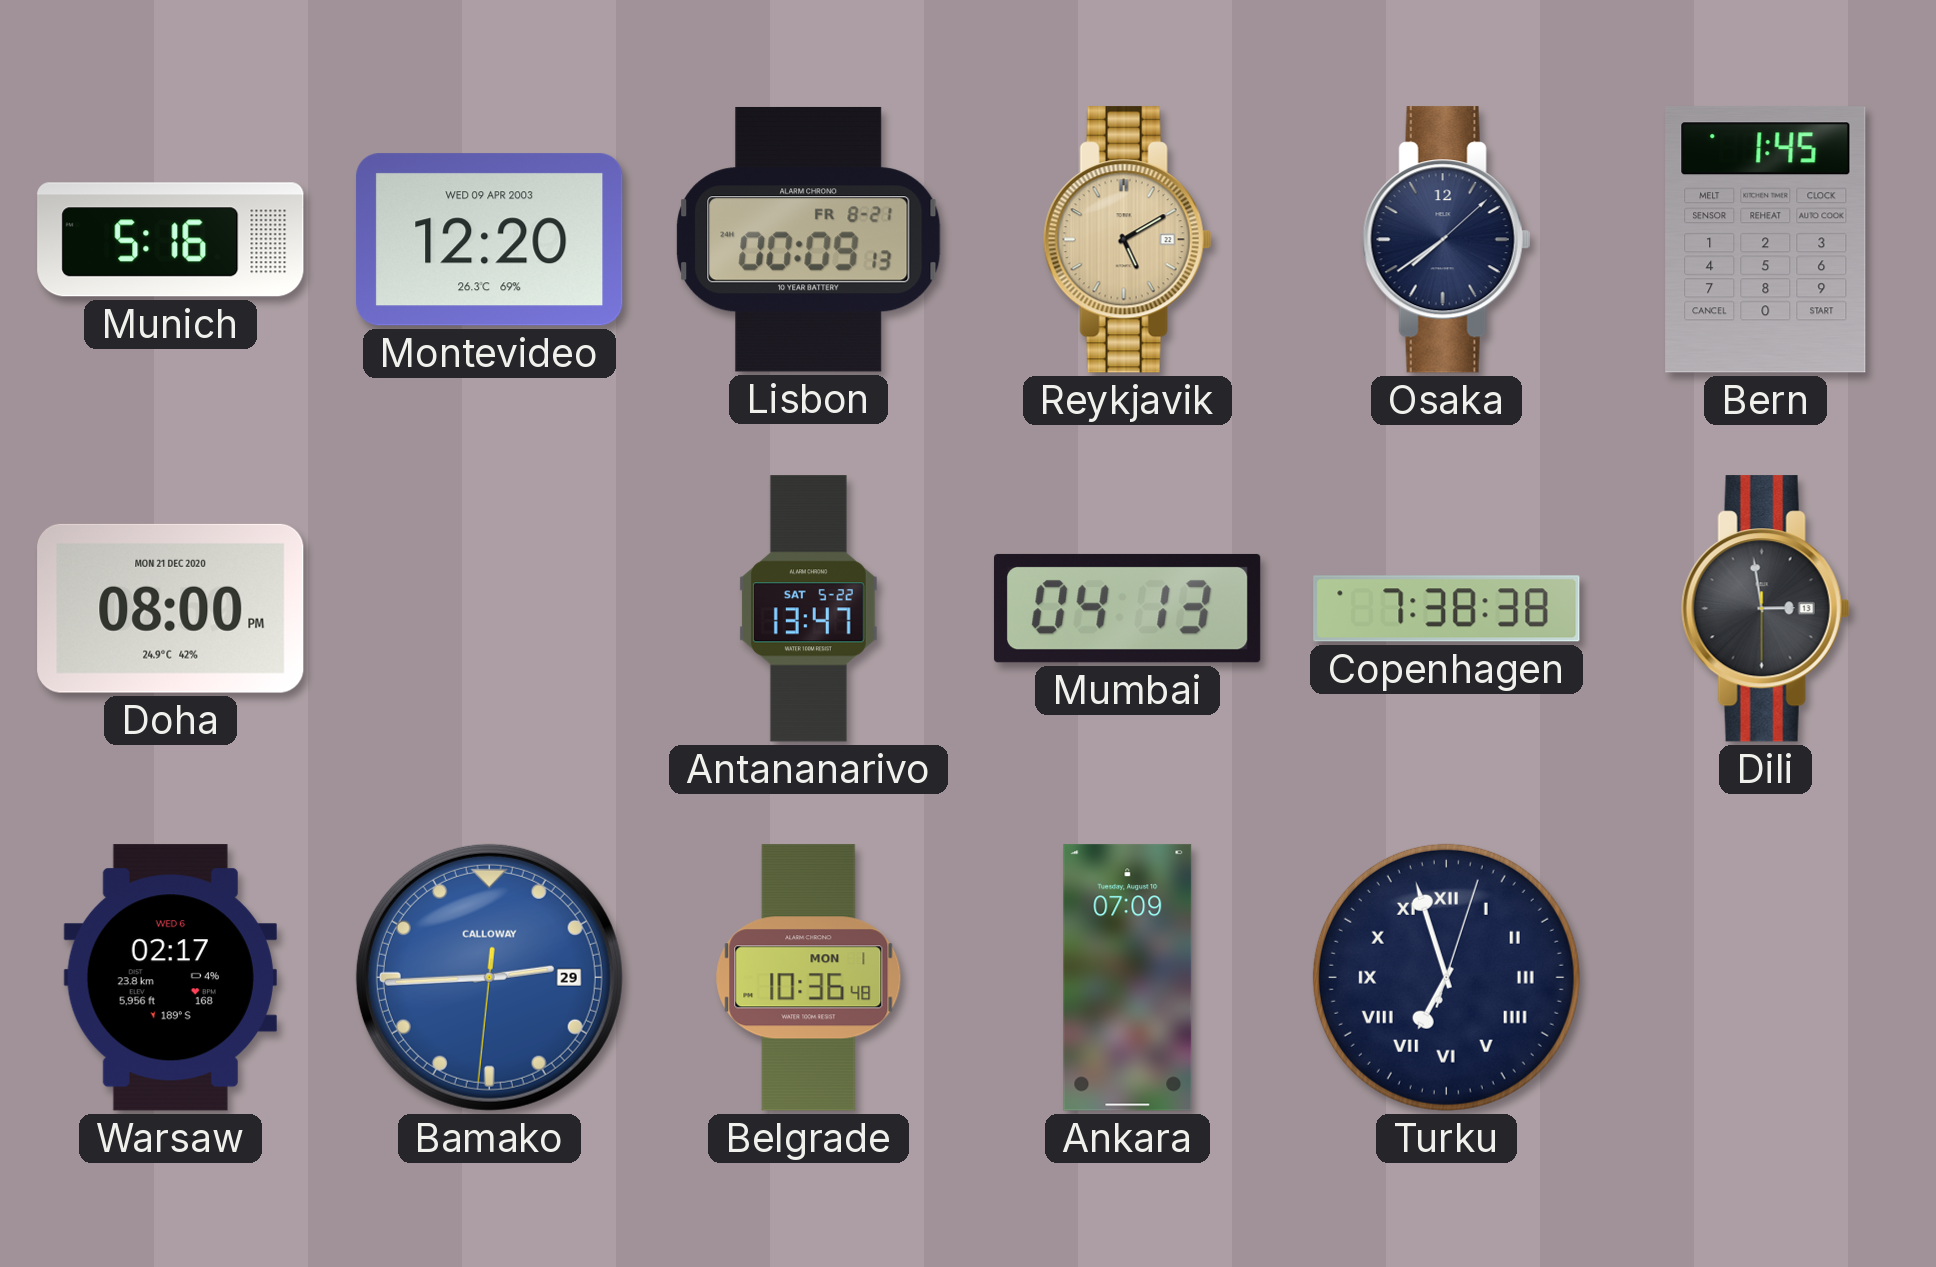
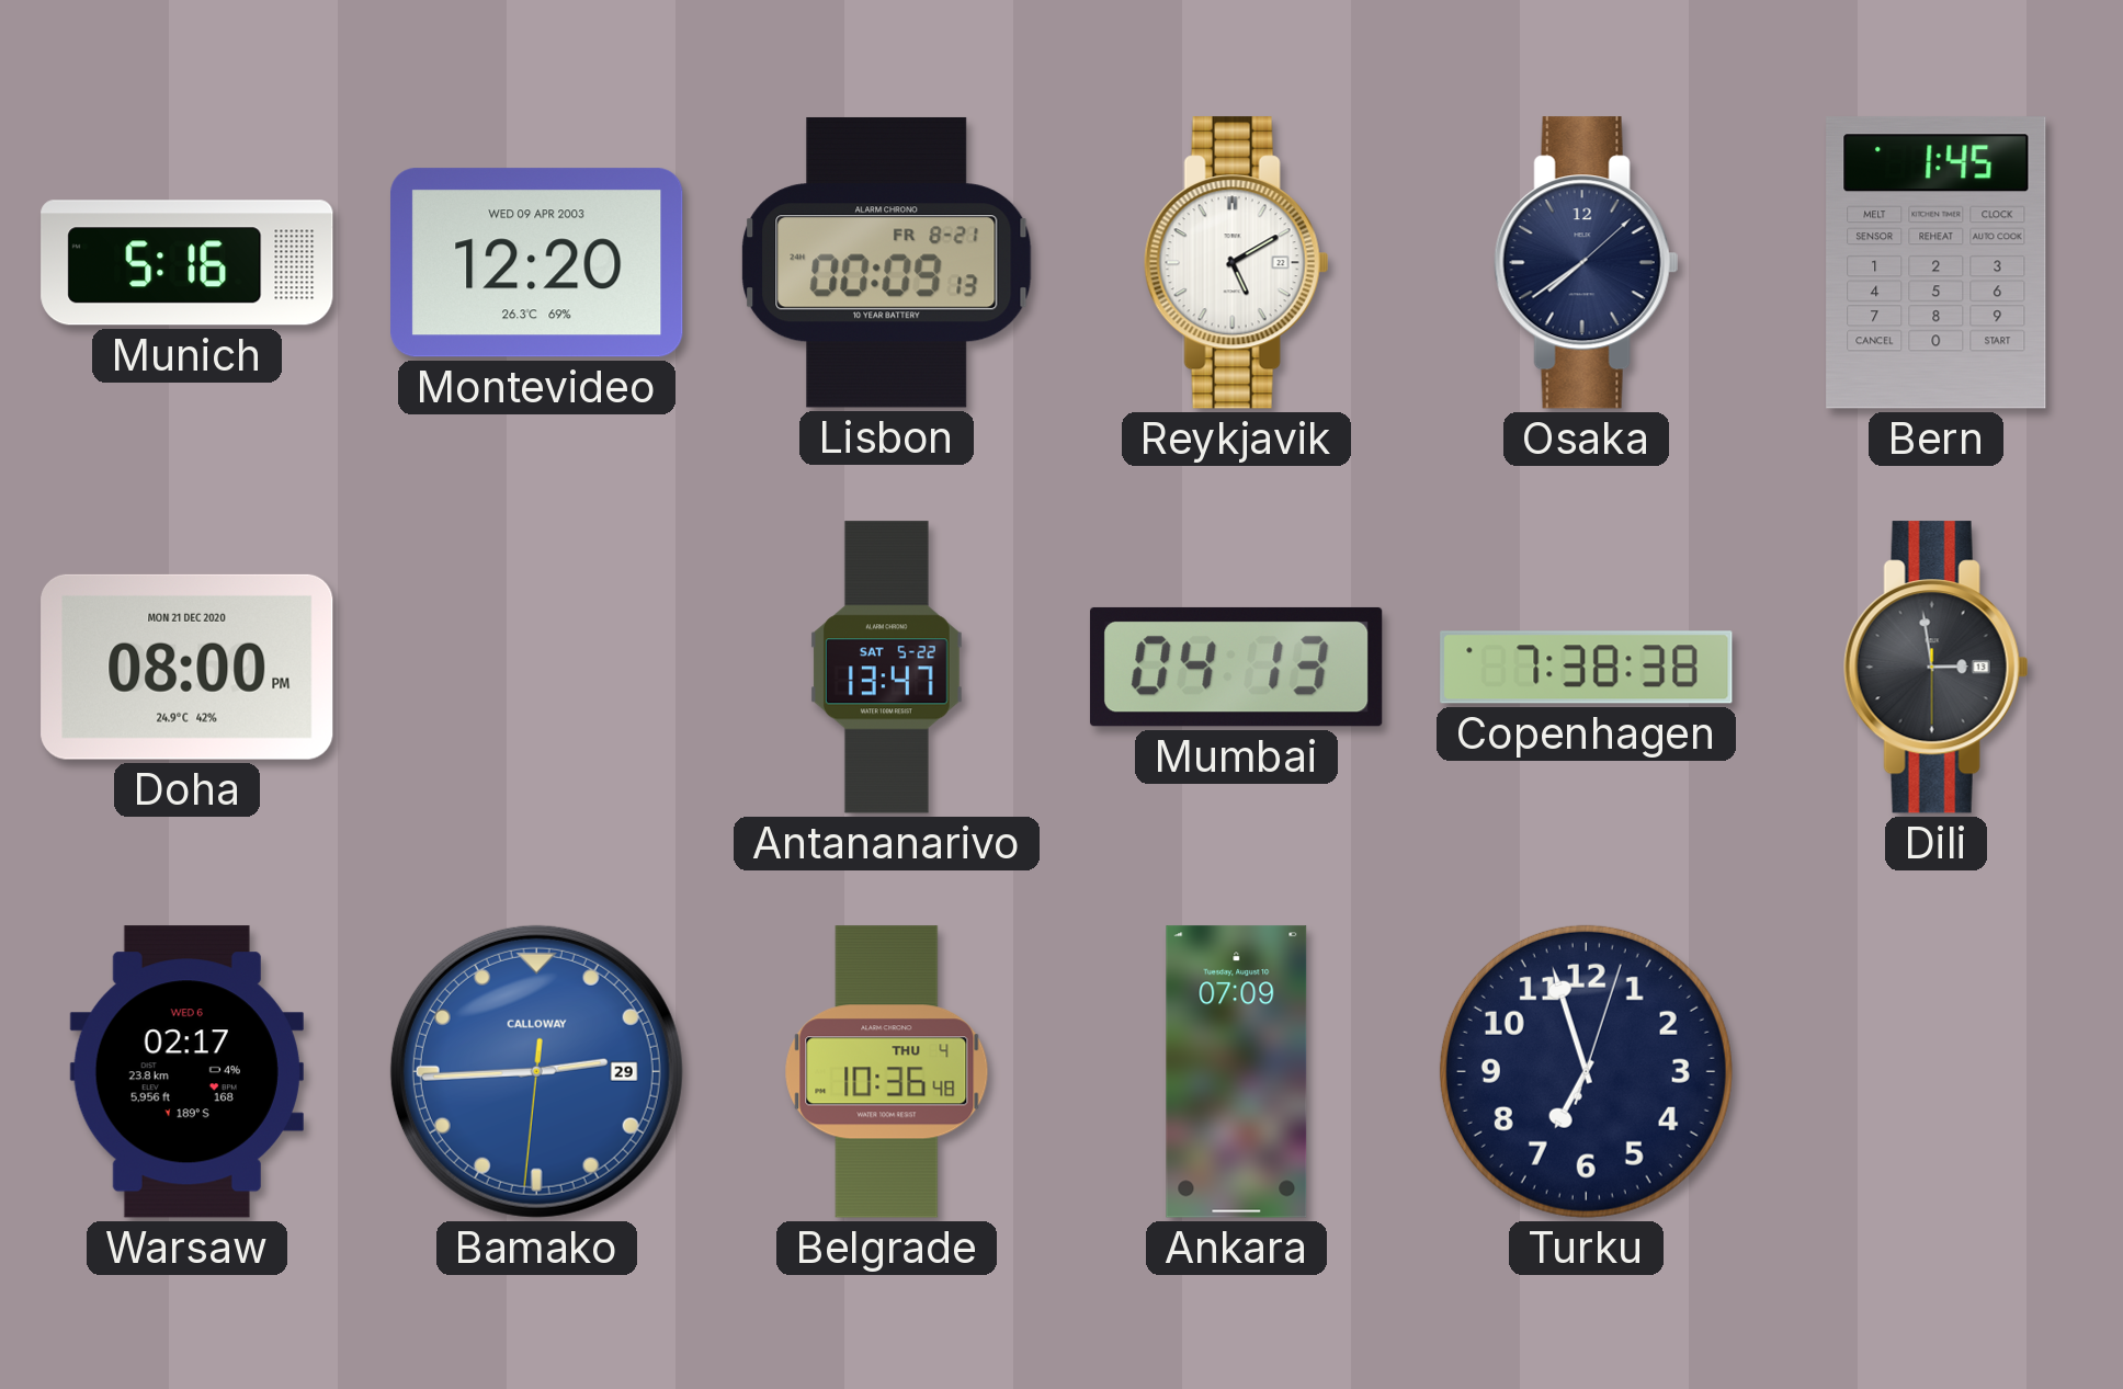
Reykjavik dial: champagne -> white
Belgrade date: MON 1 -> THU 4
Turku numerals: Roman -> Arabic
